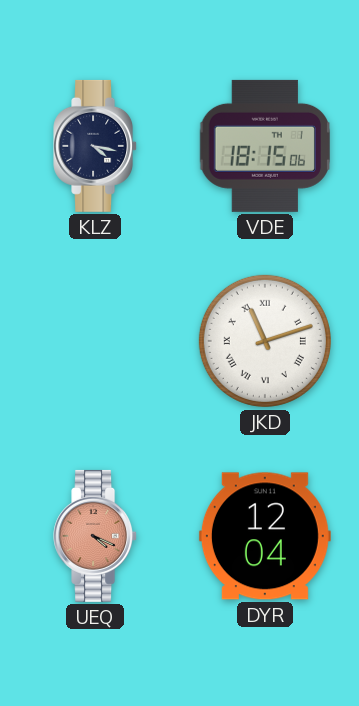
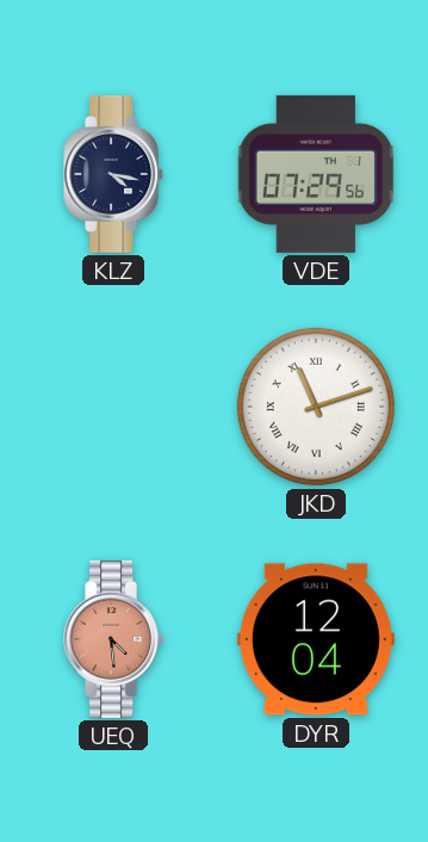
VDE: 18:15 -> 07:29
UEQ: 4:19 -> 4:29
